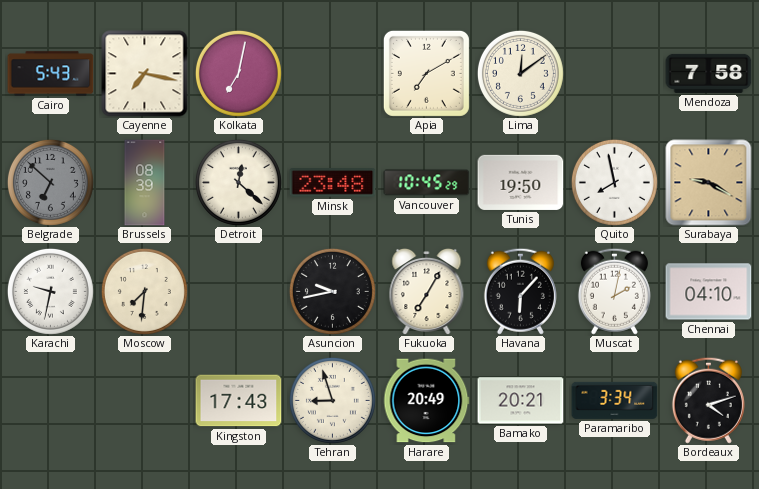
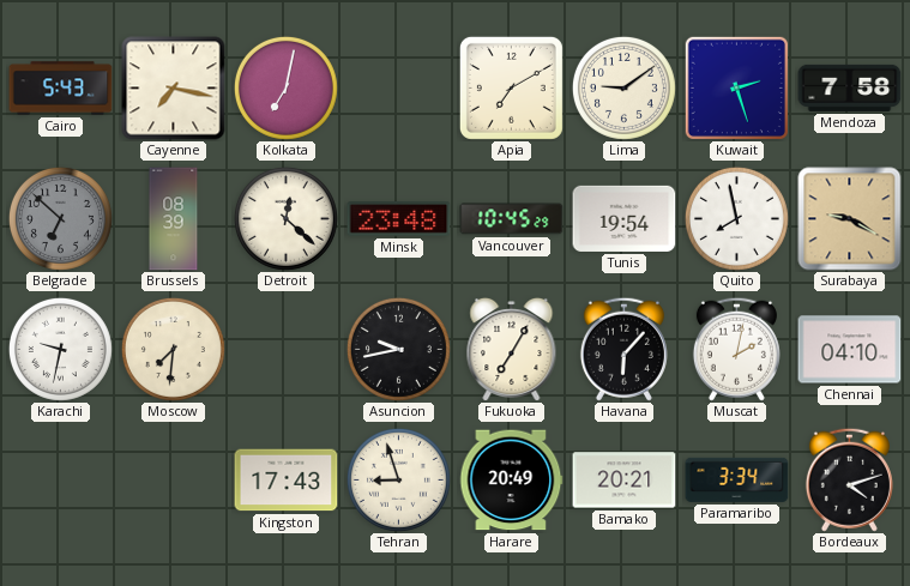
Lima: 12:09 -> 9:09
Kuwait: none -> 2:27
Tunis: 19:50 -> 19:54
